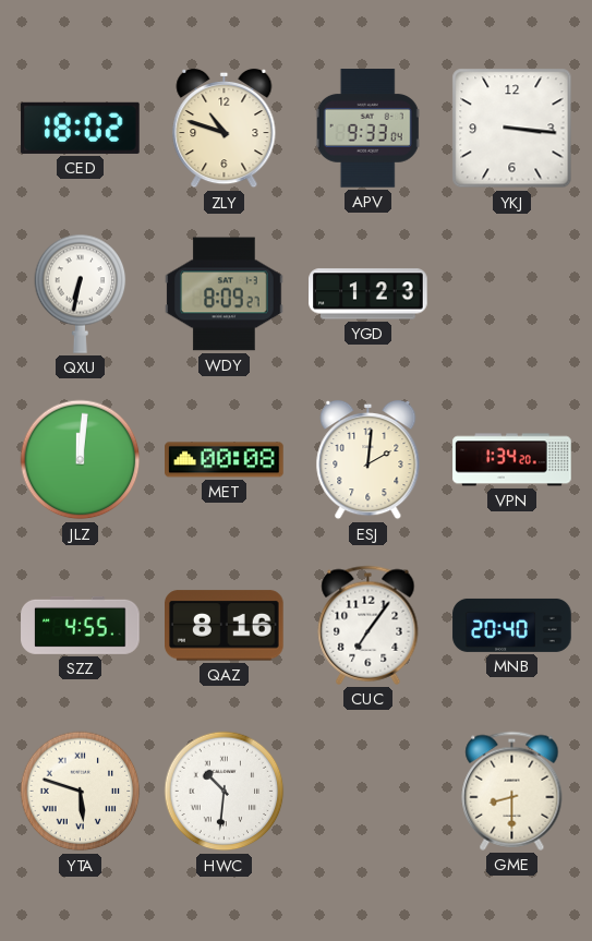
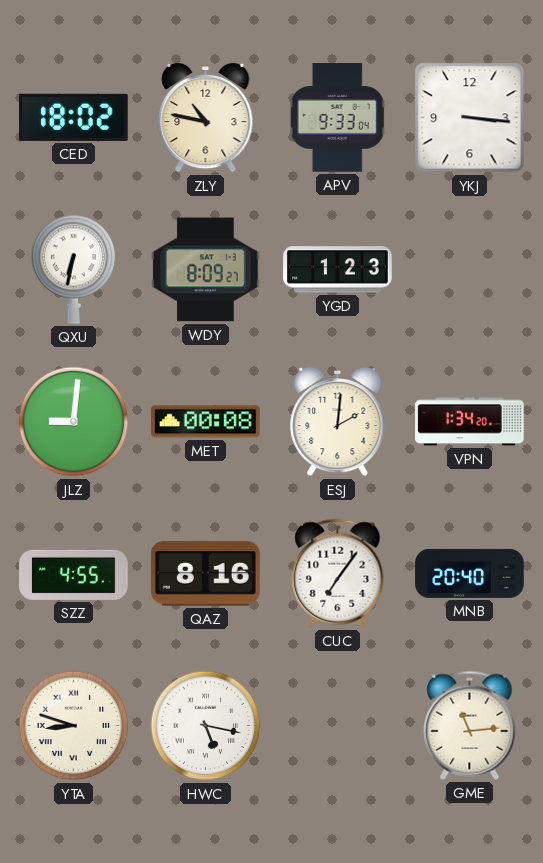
ZLY: 10:48 -> 10:47
JLZ: 12:01 -> 9:01
YTA: 5:48 -> 8:48
HWC: 10:31 -> 5:17
GME: 8:30 -> 11:14
